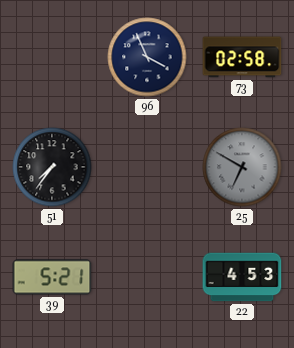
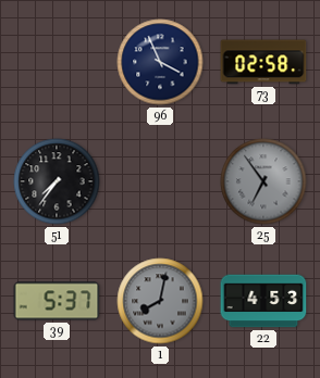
25: 6:50 -> 6:54
39: 5:21 -> 5:37
1: none -> 8:02
